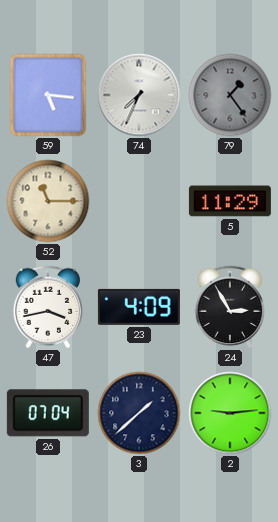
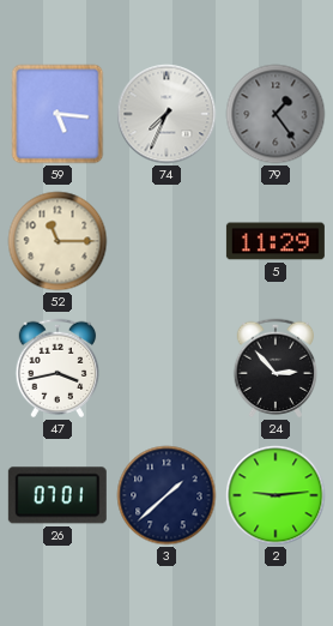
23: 4:09 -> none
24: 2:55 -> 2:53
26: 07:04 -> 07:01
